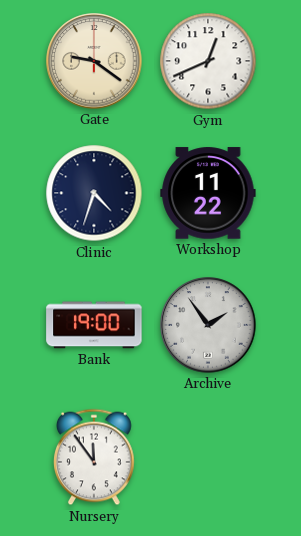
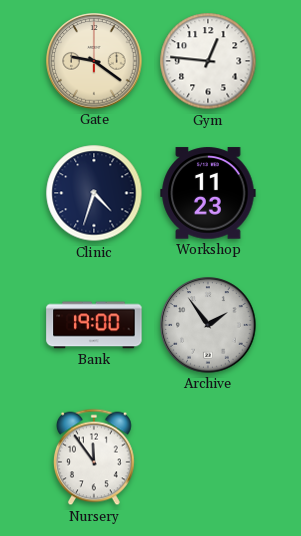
Gym: 12:41 -> 12:46
Workshop: 11:22 -> 11:23
